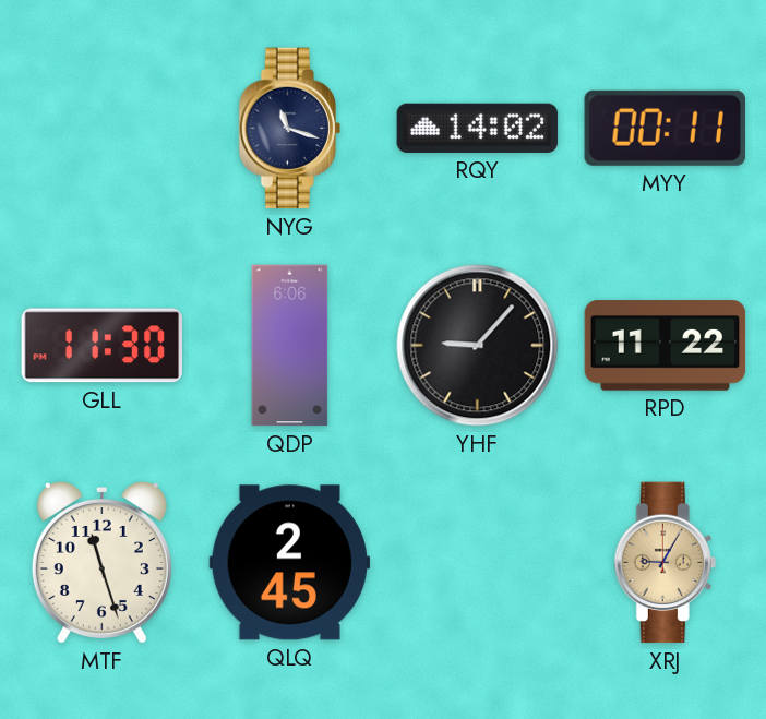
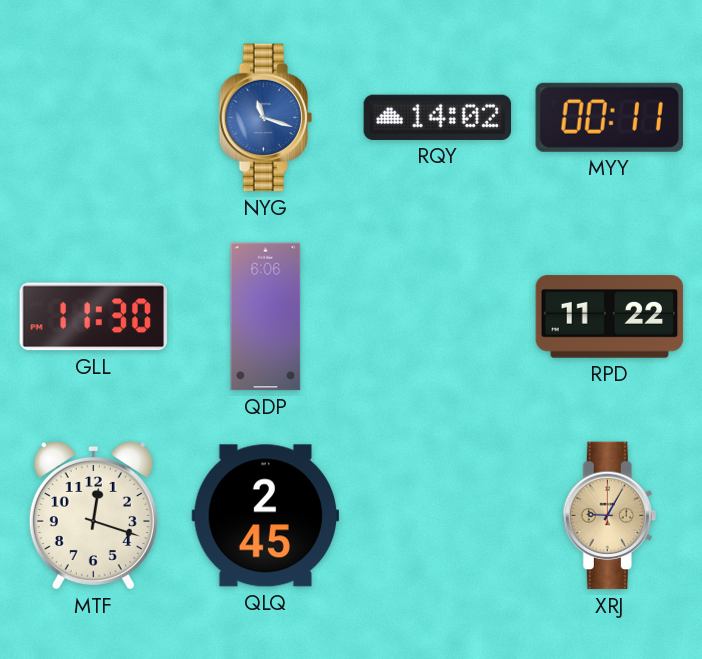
NYG dial: navy -> blue
YHF: 9:07 -> none
MTF: 11:27 -> 12:18
